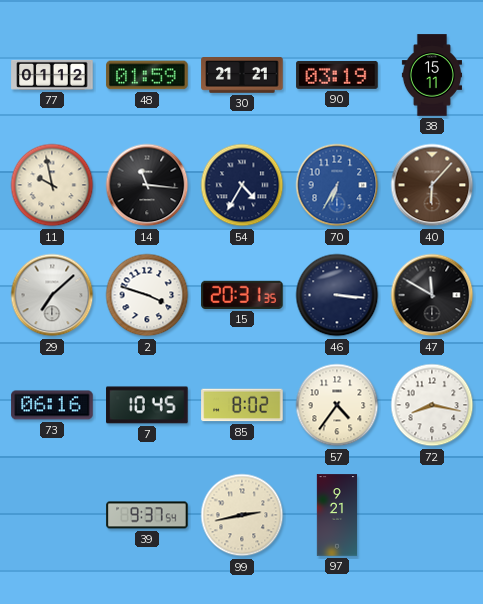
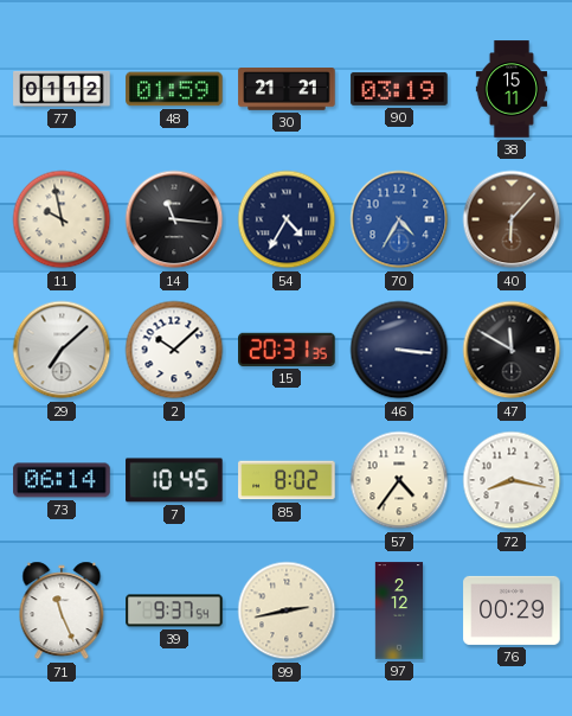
70: 6:35 -> 4:35
2: 3:48 -> 10:08
73: 06:16 -> 06:14
71: none -> 11:26
97: 9:21 -> 2:12
76: none -> 00:29
